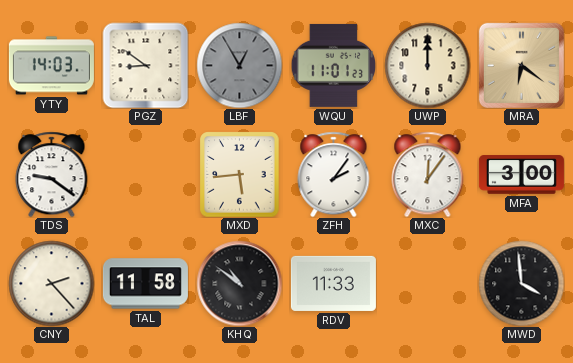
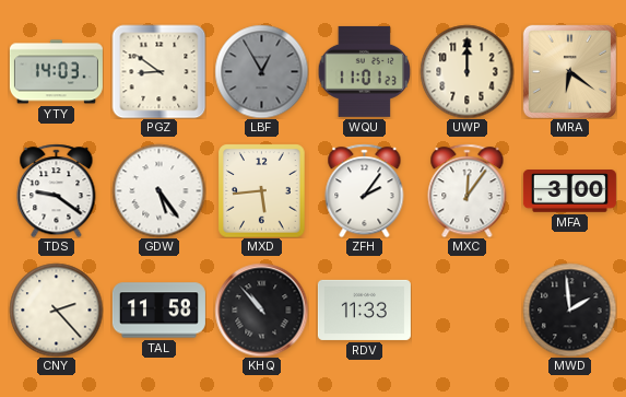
GDW: none -> 5:24
KHQ: 10:51 -> 10:53
MWD: 3:59 -> 1:59
